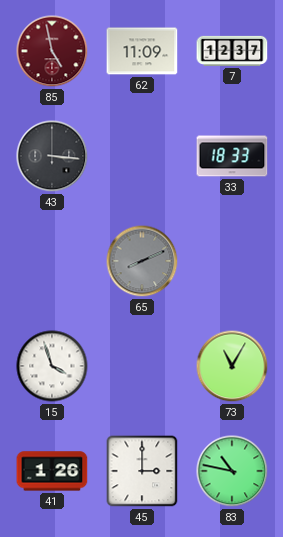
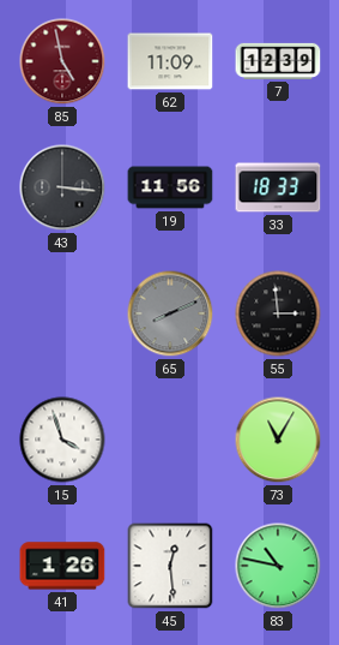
7: 12:37 -> 12:39
19: none -> 11:56
55: none -> 2:59
45: 3:00 -> 12:29
